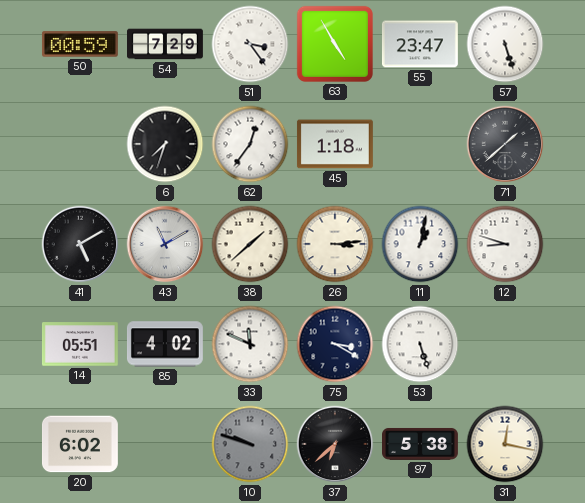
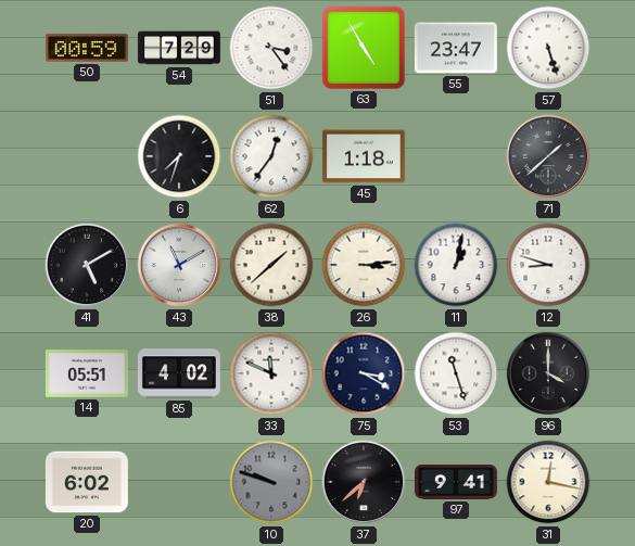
53: 5:27 -> 11:27
96: none -> 4:00
97: 5:38 -> 9:41
